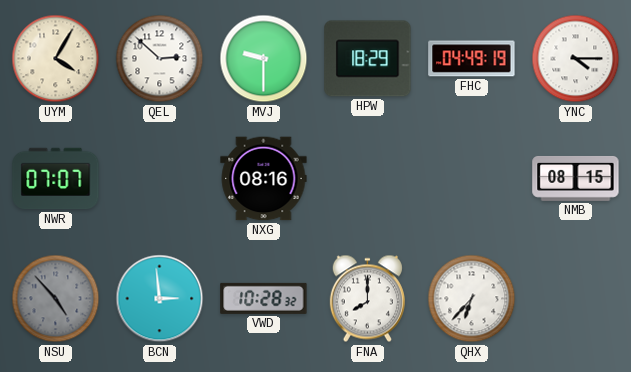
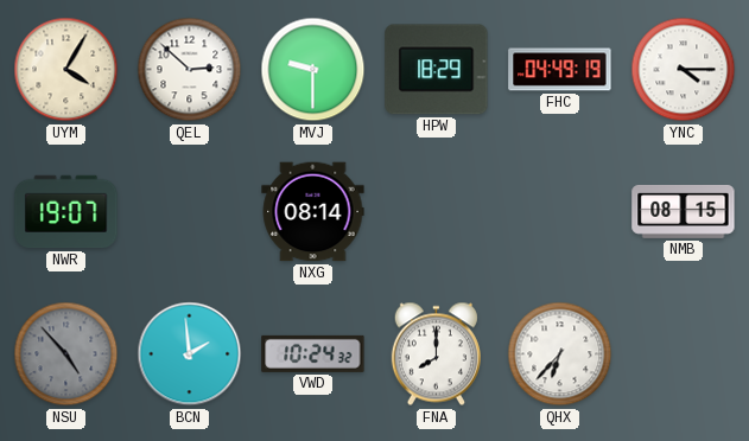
NWR: 07:07 -> 19:07
NXG: 08:16 -> 08:14
BCN: 2:59 -> 1:59
VWD: 10:28 -> 10:24
